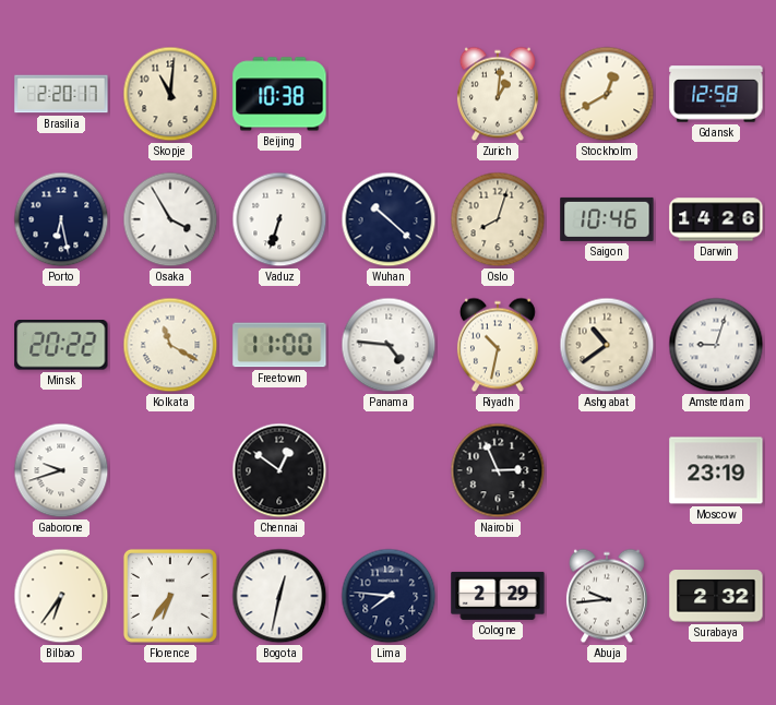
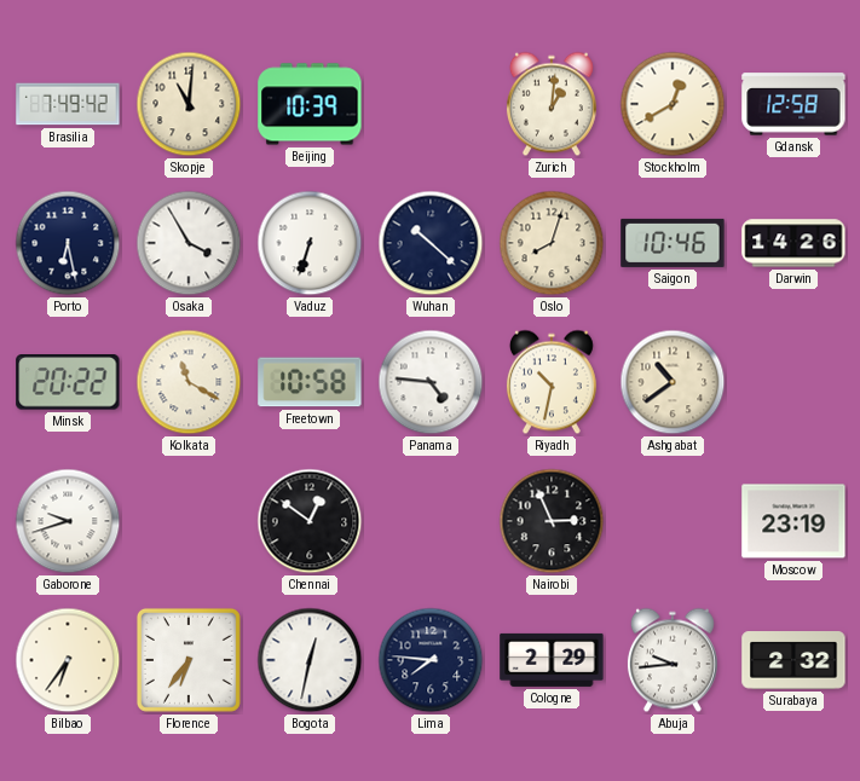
Brasilia: 2:20 -> 7:49
Beijing: 10:38 -> 10:39
Freetown: 11:00 -> 10:58
Amsterdam: 9:03 -> none
